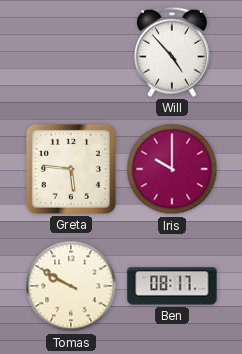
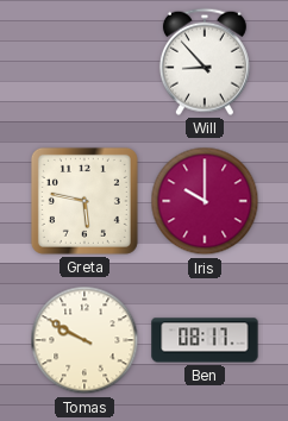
Will: 4:53 -> 8:53
Greta: 5:46 -> 5:47
